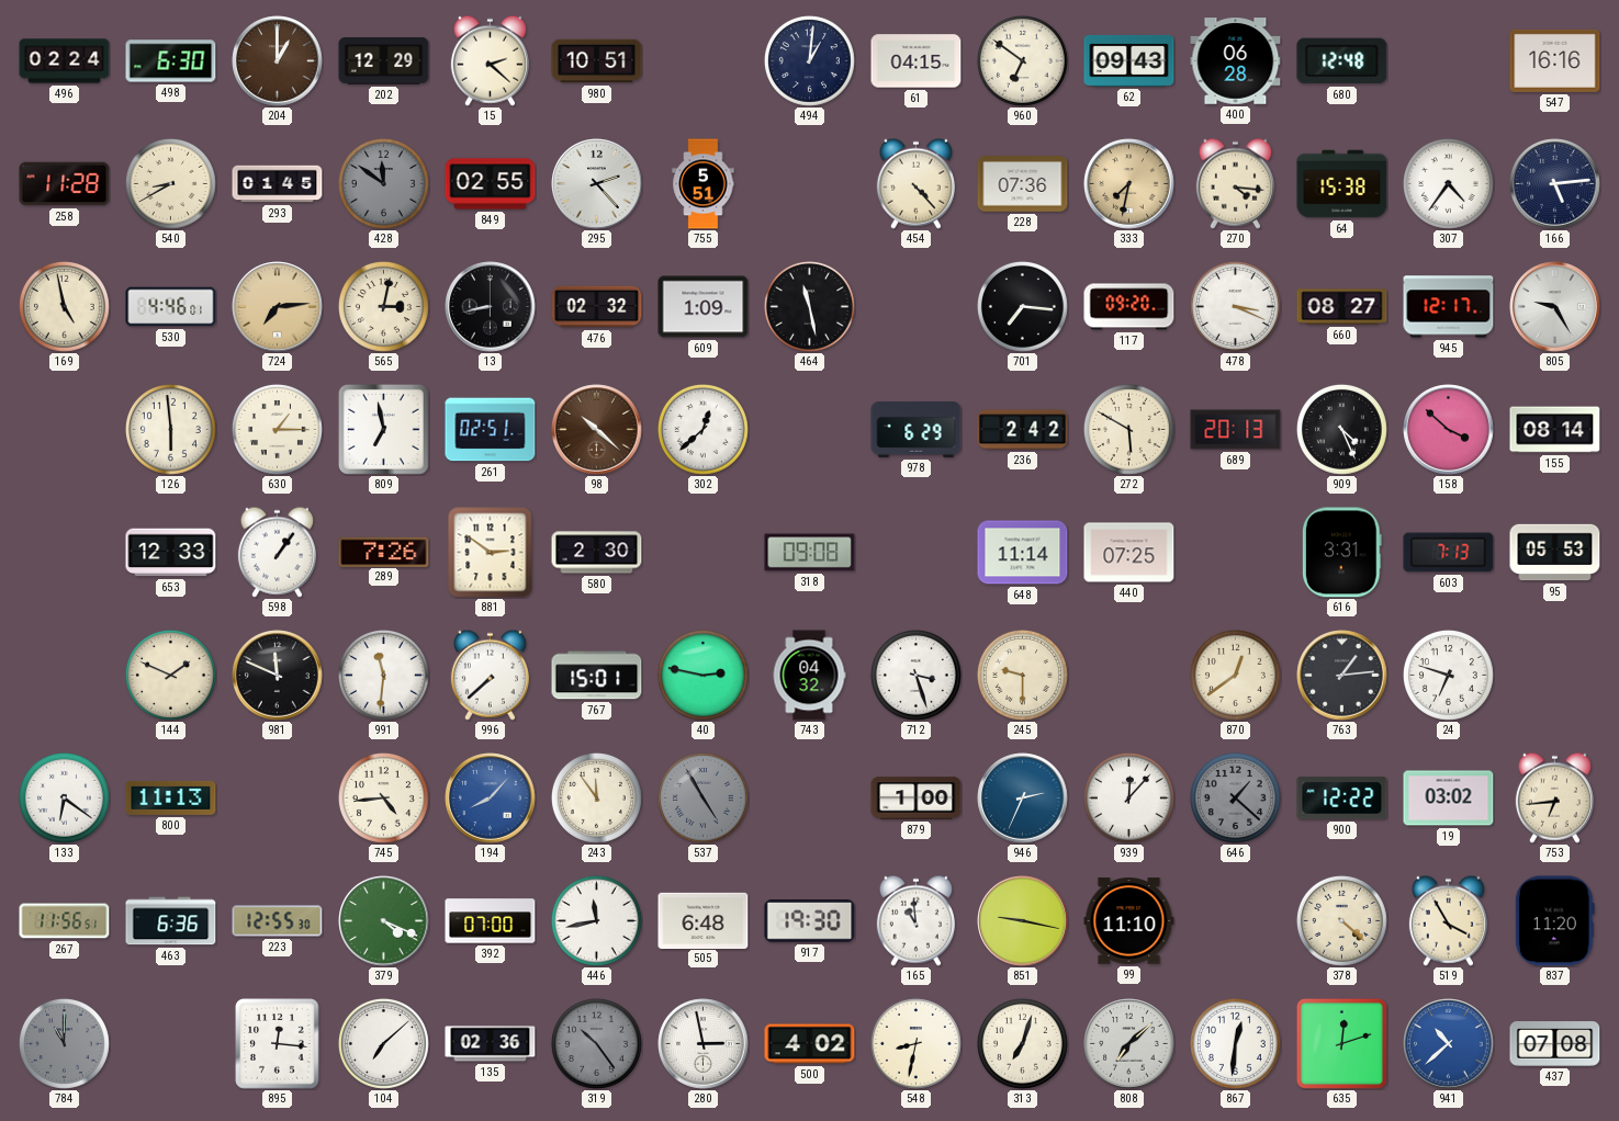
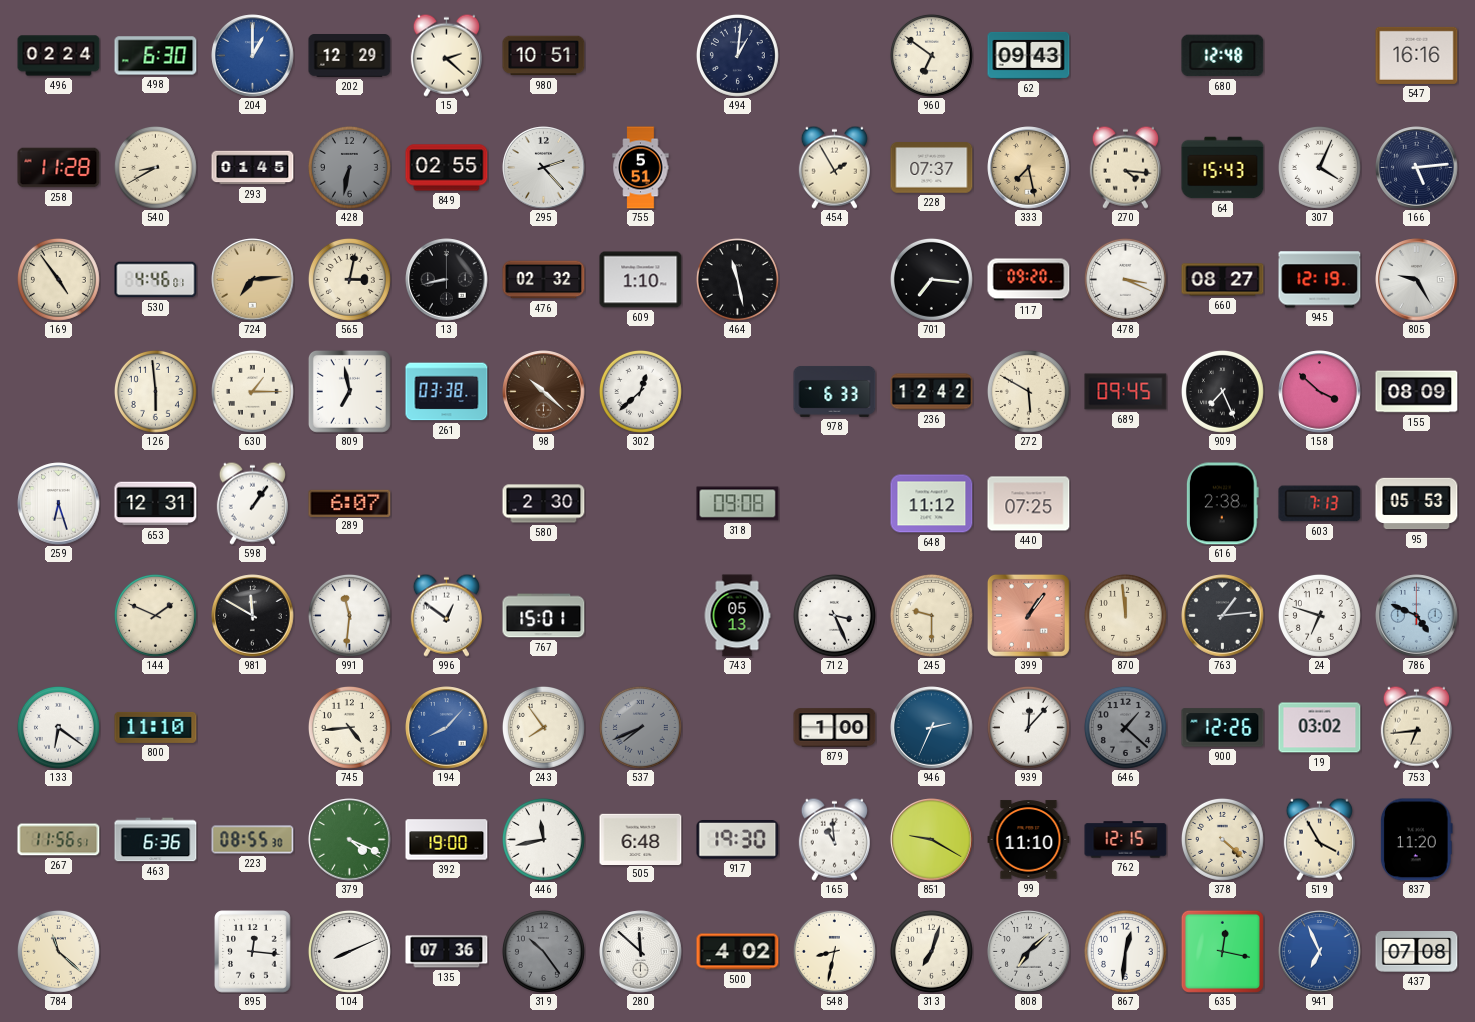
204 dial: brown -> blue
61: 04:15 -> none
400: 06:28 -> none
428: 11:51 -> 6:32
454: 4:23 -> 1:55
228: 07:36 -> 07:37
333: 7:32 -> 7:28
64: 15:38 -> 15:43
307: 4:36 -> 4:04
169: 4:58 -> 4:54
609: 1:09 -> 1:10
945: 12:17 -> 12:19
261: 02:51 -> 03:38
978: 6:29 -> 6:33
236: 2:42 -> 12:42
689: 20:13 -> 09:45
909: 4:26 -> 7:26
155: 08:14 -> 08:09
259: none -> 6:27
653: 12:33 -> 12:31
289: 7:26 -> 6:07
881: 2:51 -> none
648: 11:14 -> 11:12
616: 3:31 -> 2:38
981: 11:49 -> 11:50
996: 7:38 -> 12:51
40: 2:47 -> none
743: 04:32 -> 05:13
712: 3:27 -> 3:26
399: none -> 1:06
870: 12:39 -> 11:59
786: none -> 4:49
800: 11:13 -> 11:10
243: 11:54 -> 7:54
537: 4:55 -> 7:41
900: 12:22 -> 12:26
223: 12:55 -> 08:55
392: 07:00 -> 19:00
851: 9:17 -> 9:20
762: none -> 12:15
784: 11:00 -> 11:22
784 dial: grey -> cream
104: 7:08 -> 8:11
135: 02:36 -> 07:36
280: 2:58 -> 11:52
635: 12:12 -> 12:17
941: 10:38 -> 6:56
